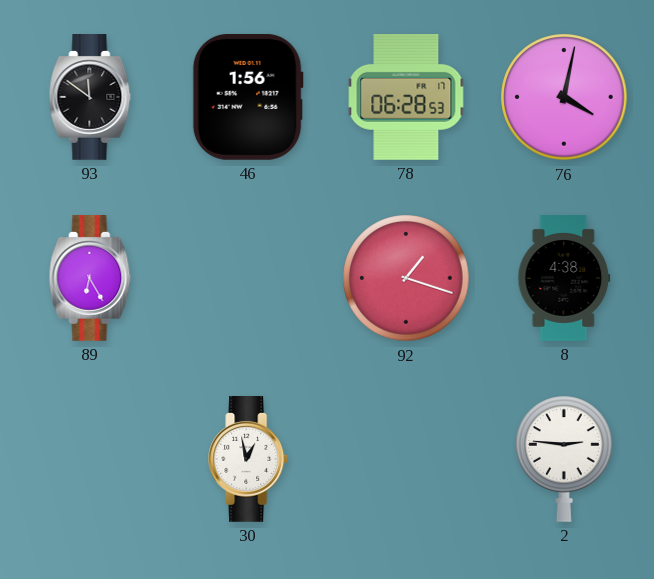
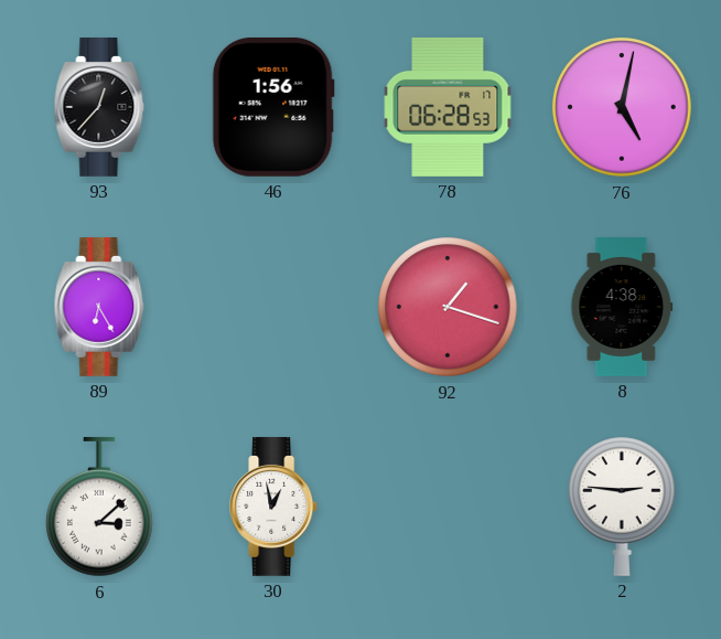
93: 11:51 -> 12:37
76: 4:02 -> 5:02
6: none -> 3:08
